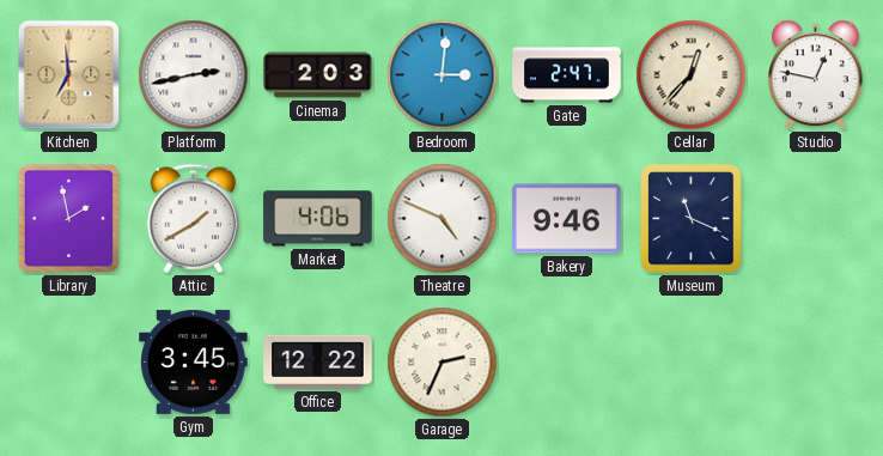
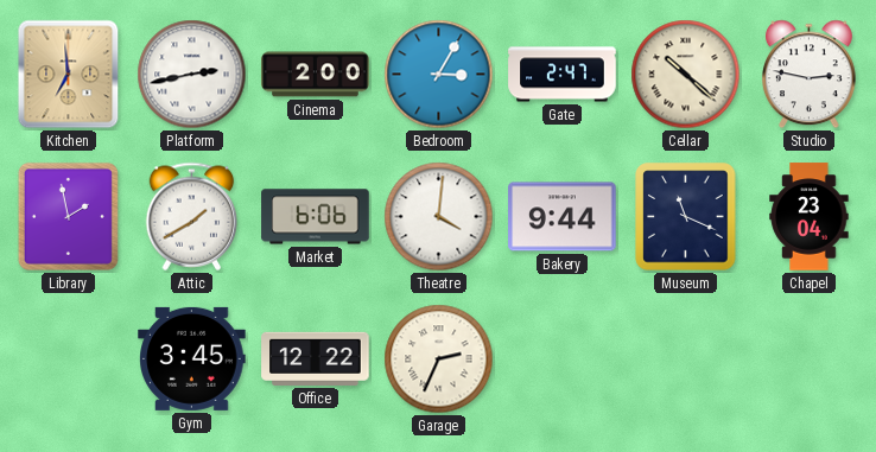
Cinema: 2:03 -> 2:00
Bedroom: 3:01 -> 3:05
Cellar: 12:37 -> 10:22
Studio: 12:47 -> 2:47
Market: 4:06 -> 6:06
Theatre: 4:49 -> 4:01
Bakery: 9:46 -> 9:44
Chapel: none -> 23:04
